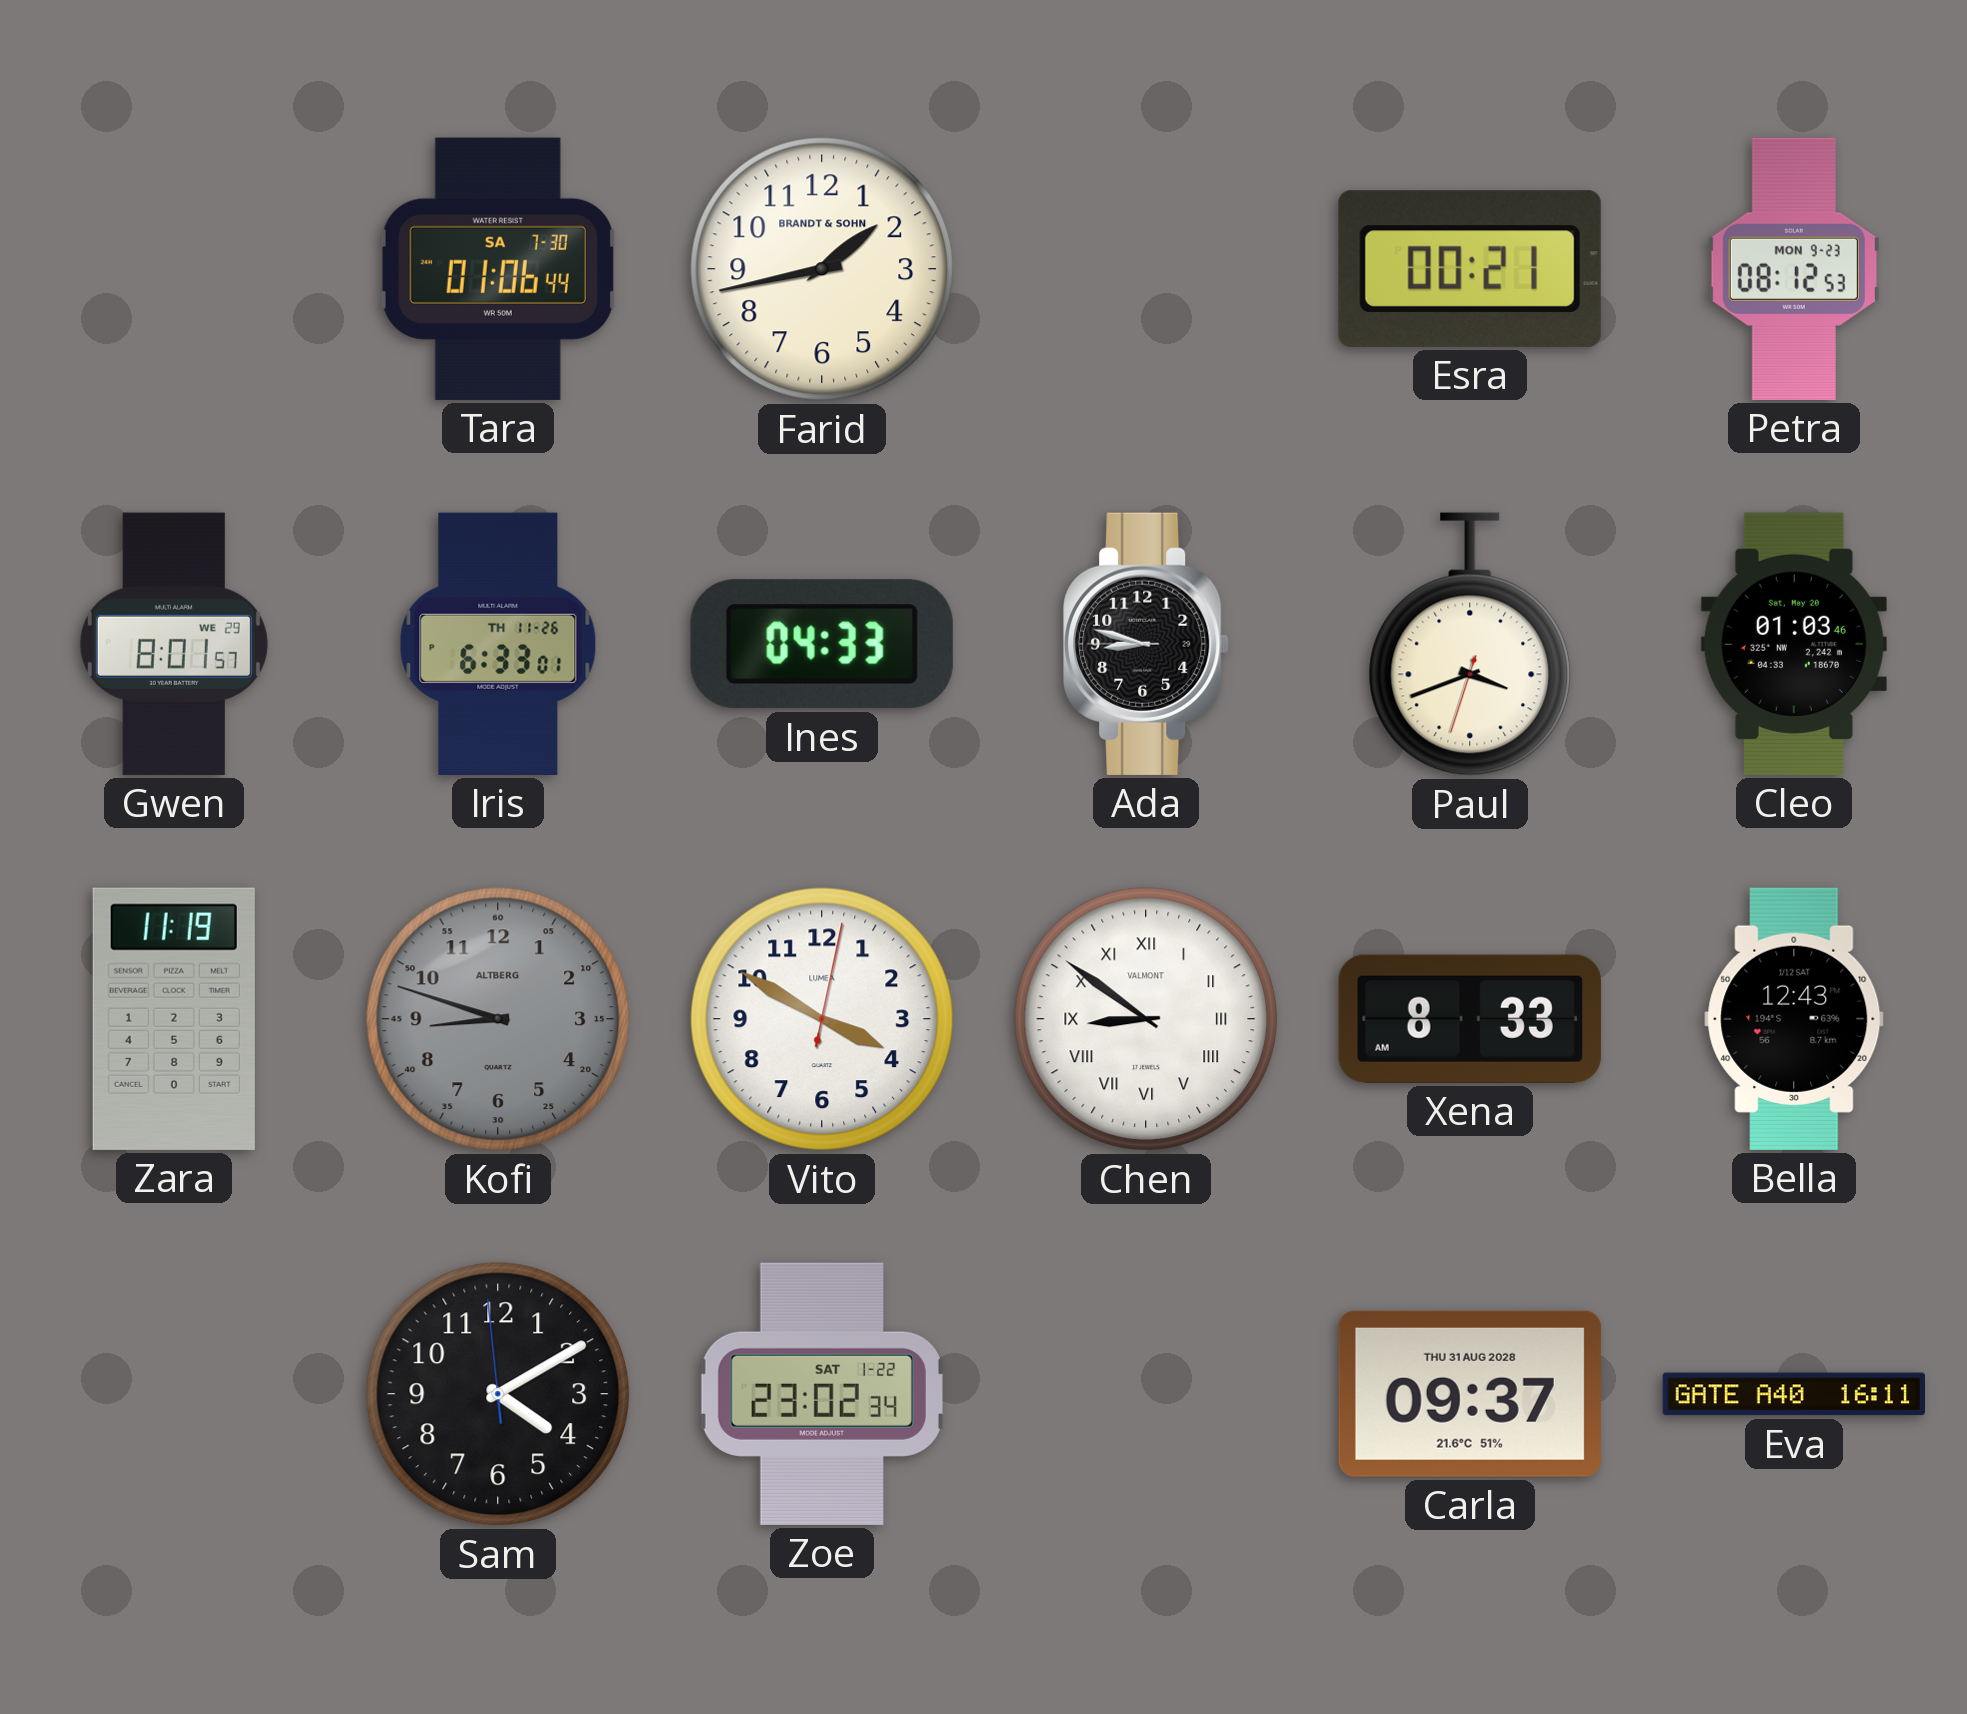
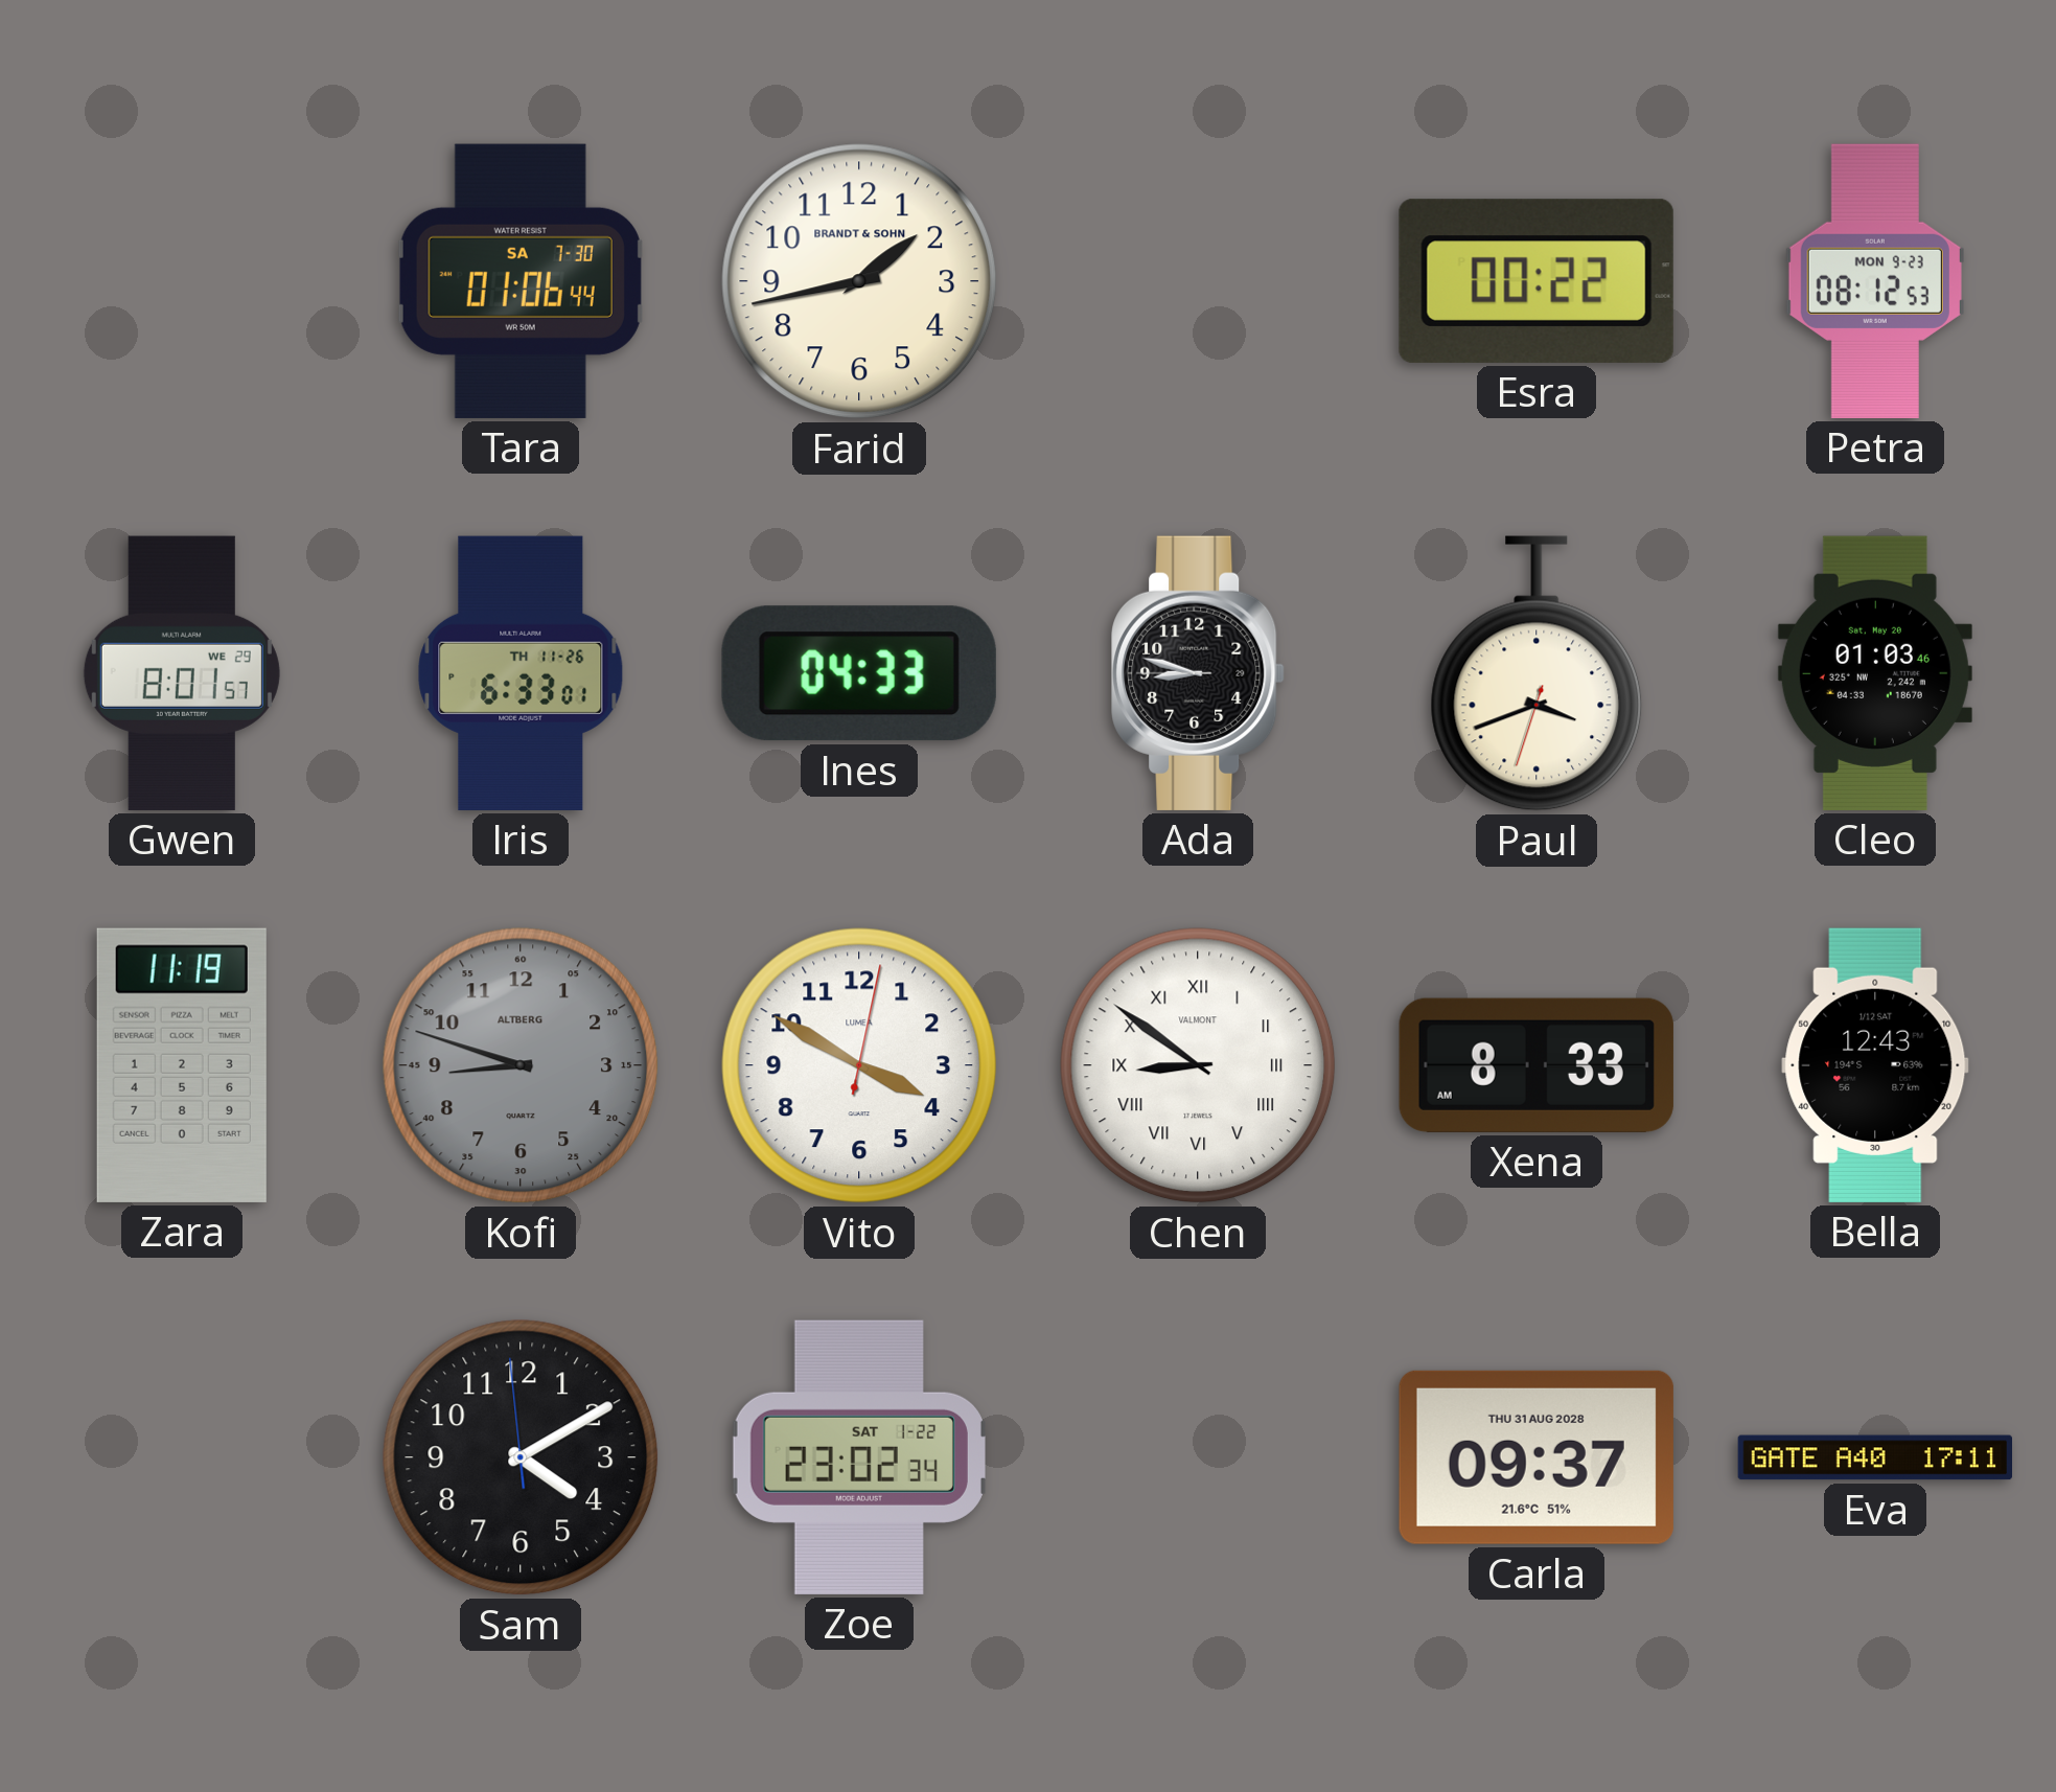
Esra: 00:21 -> 00:22
Eva: 16:11 -> 17:11
